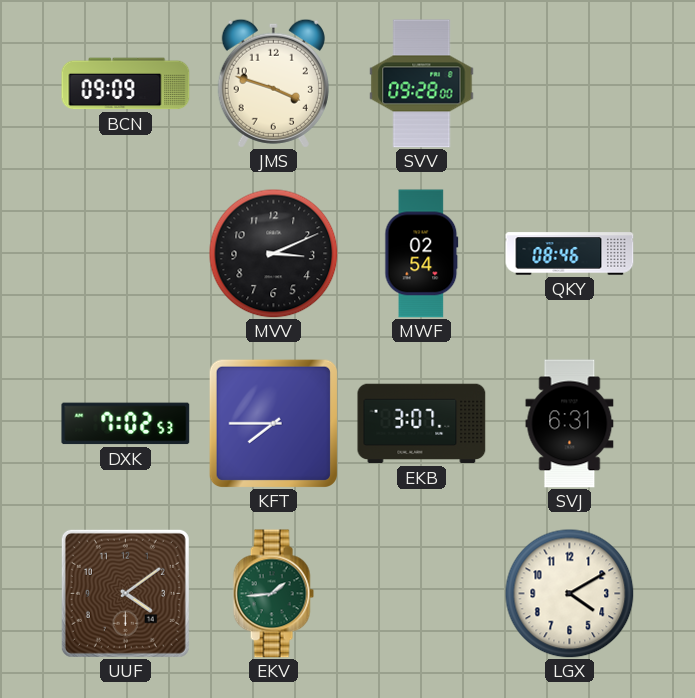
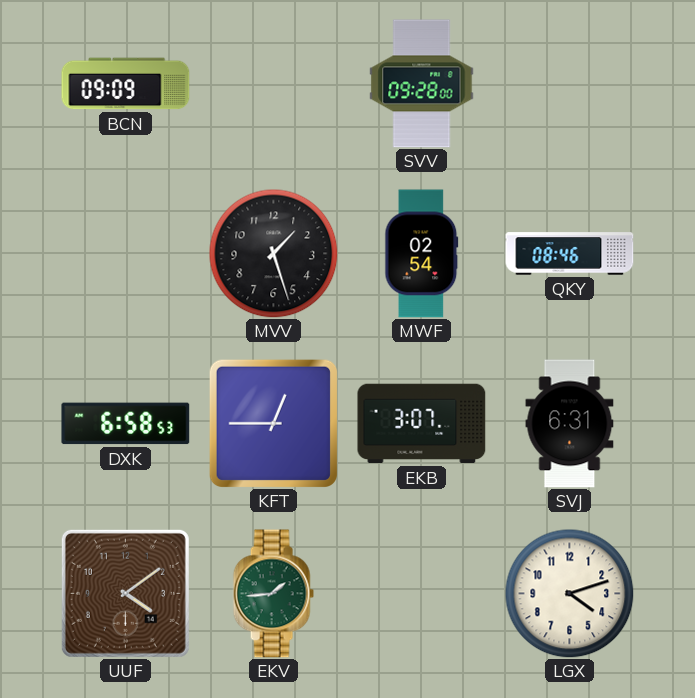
JMS: 3:48 -> none
MVV: 3:11 -> 1:27
DXK: 7:02 -> 6:58
KFT: 7:45 -> 12:45
LGX: 4:10 -> 4:12
